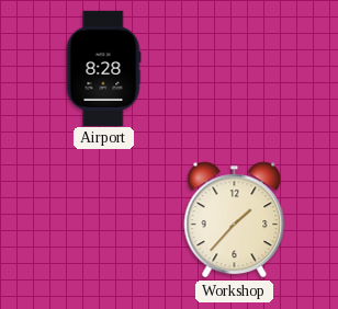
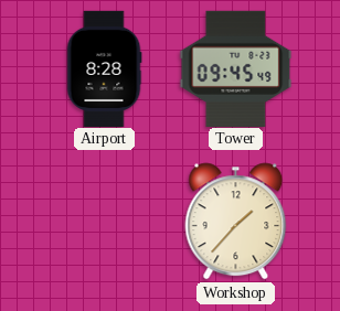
Tower: none -> 09:45
